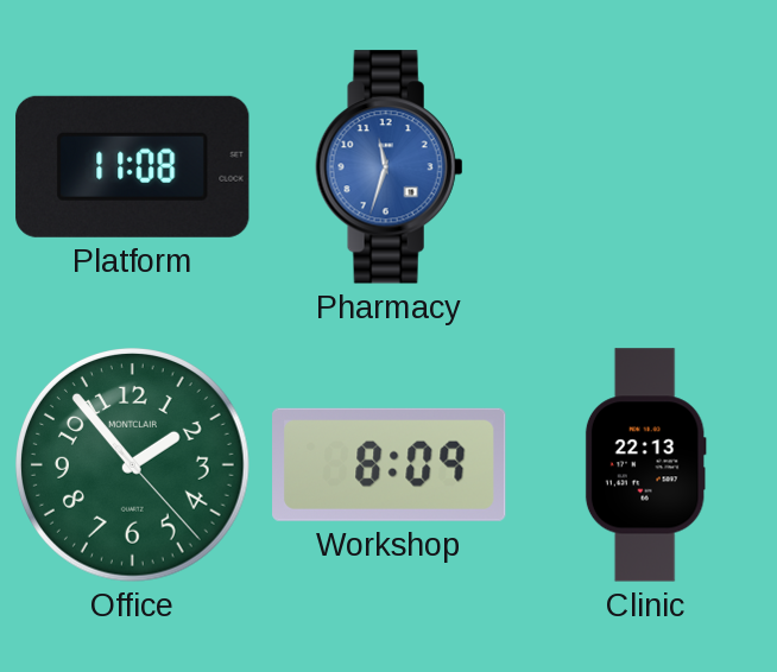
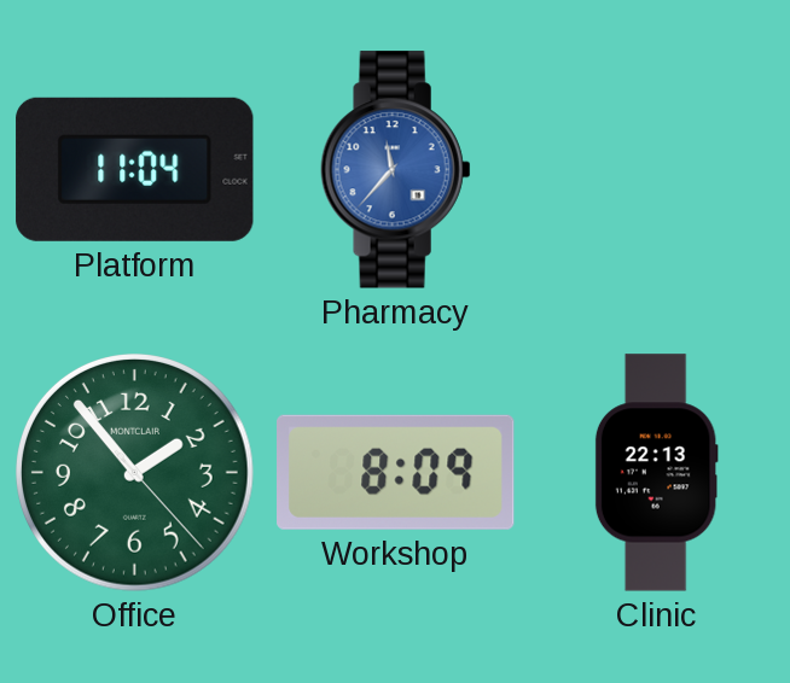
Platform: 11:08 -> 11:04
Pharmacy: 11:33 -> 11:37
